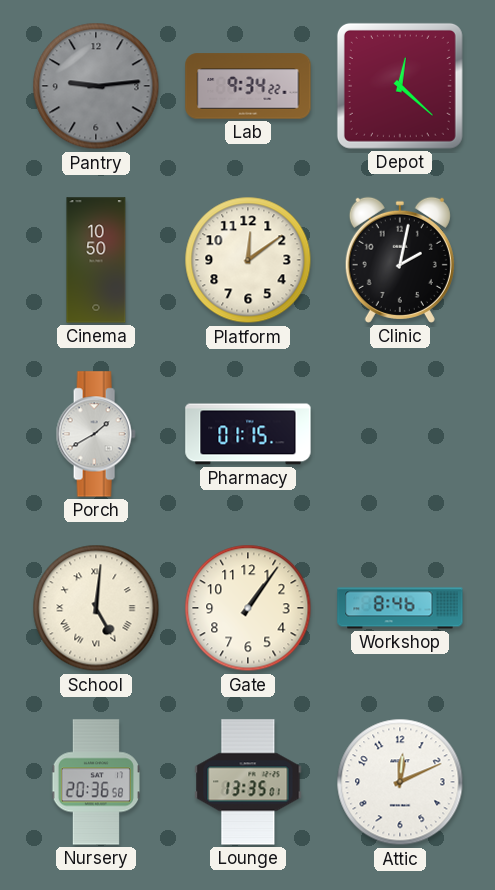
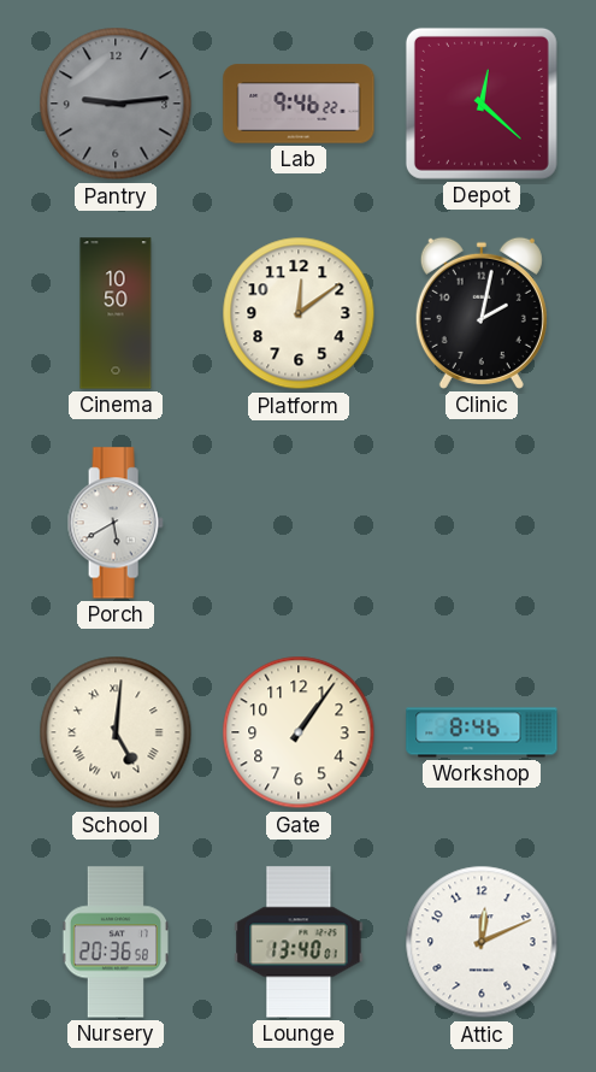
Lab: 9:34 -> 9:46
Porch: 1:40 -> 5:40
Pharmacy: 01:15 -> none
Lounge: 13:35 -> 13:40
